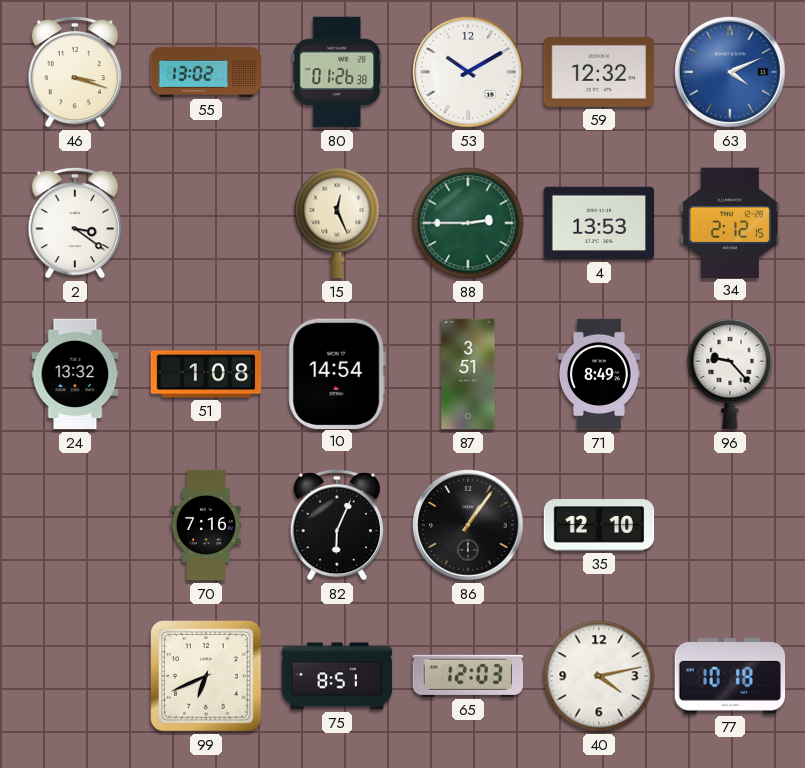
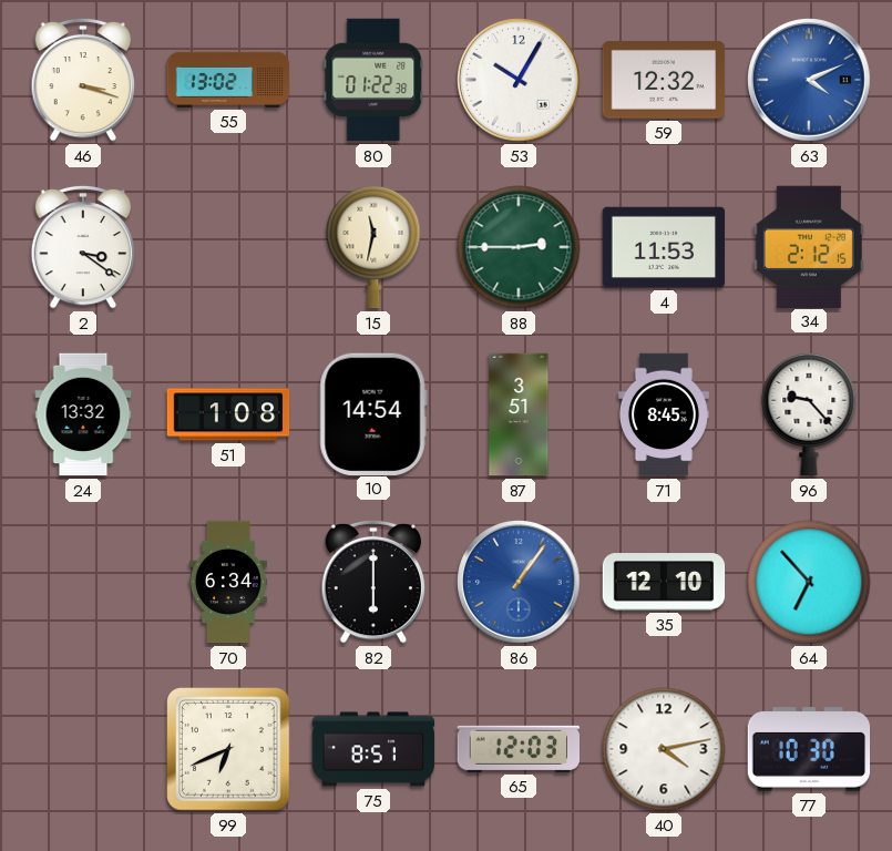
80: 01:26 -> 01:22
53: 10:10 -> 10:05
15: 12:26 -> 11:32
4: 13:53 -> 11:53
71: 8:49 -> 8:45
70: 7:16 -> 6:34
82: 6:04 -> 6:00
86 dial: black -> blue
64: none -> 6:53
77: 10:18 -> 10:30
